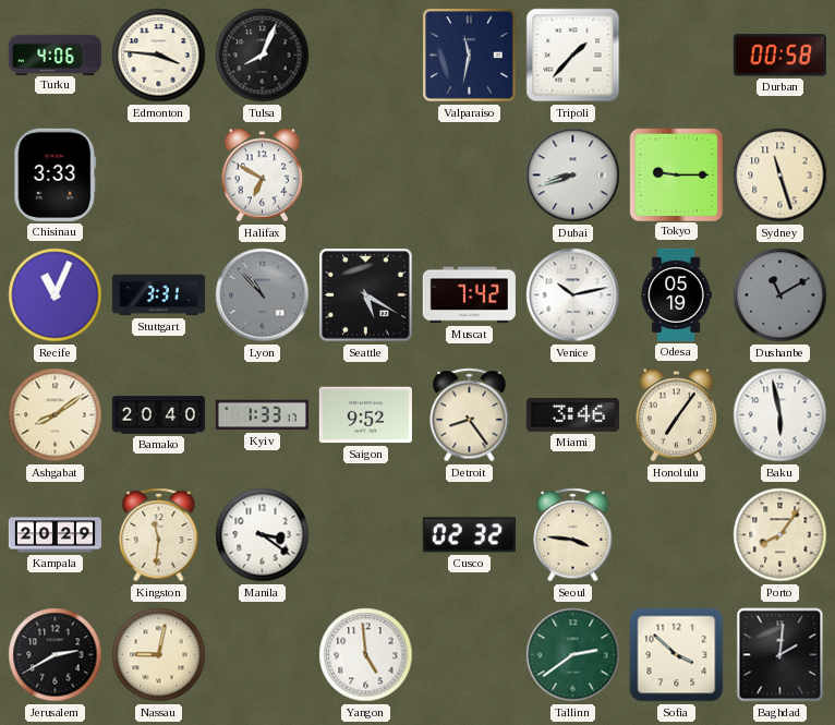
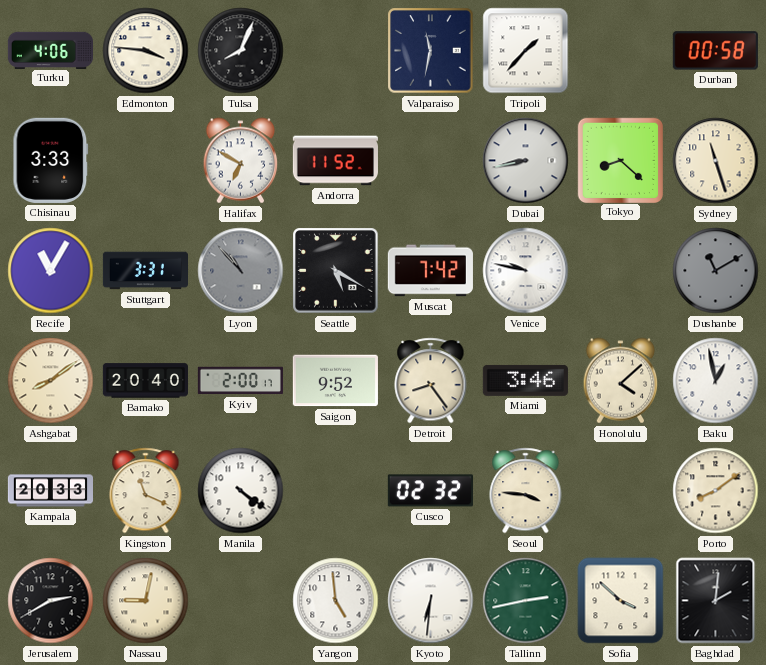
Andorra: none -> 11:52
Dubai: 8:42 -> 8:43
Tokyo: 9:15 -> 8:22
Recife: 11:04 -> 11:05
Venice: 10:13 -> 9:47
Odesa: 05:19 -> none
Kyiv: 1:33 -> 2:00
Honolulu: 7:06 -> 4:08
Baku: 5:58 -> 12:58
Kampala: 20:29 -> 20:33
Kingston: 11:31 -> 11:19
Manila: 3:21 -> 4:21
Porto: 8:06 -> 8:09
Kyoto: none -> 6:31
Tallinn: 2:39 -> 2:43
